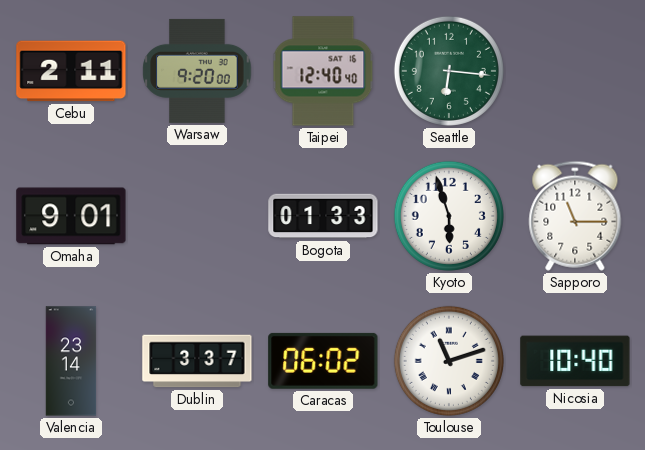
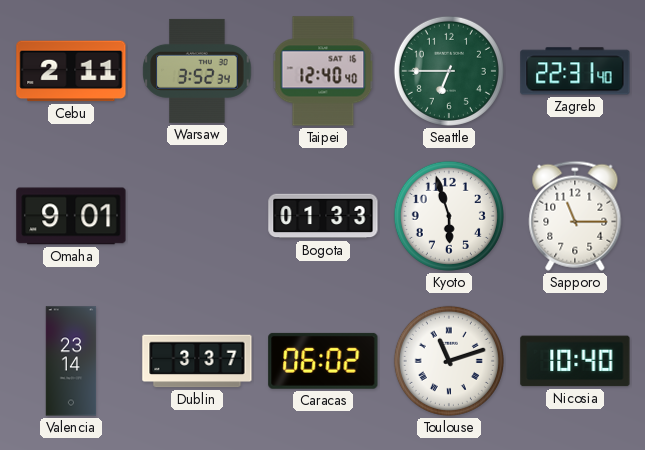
Warsaw: 9:20 -> 3:52
Seattle: 6:16 -> 6:45
Zagreb: none -> 22:31
